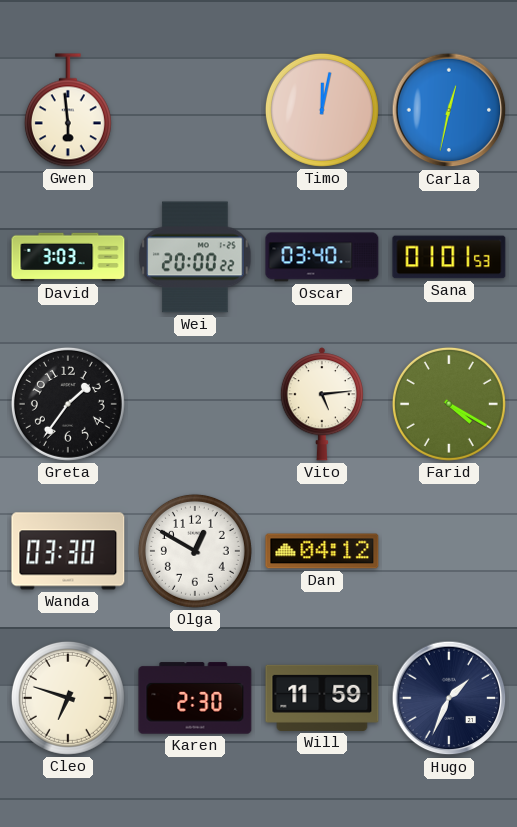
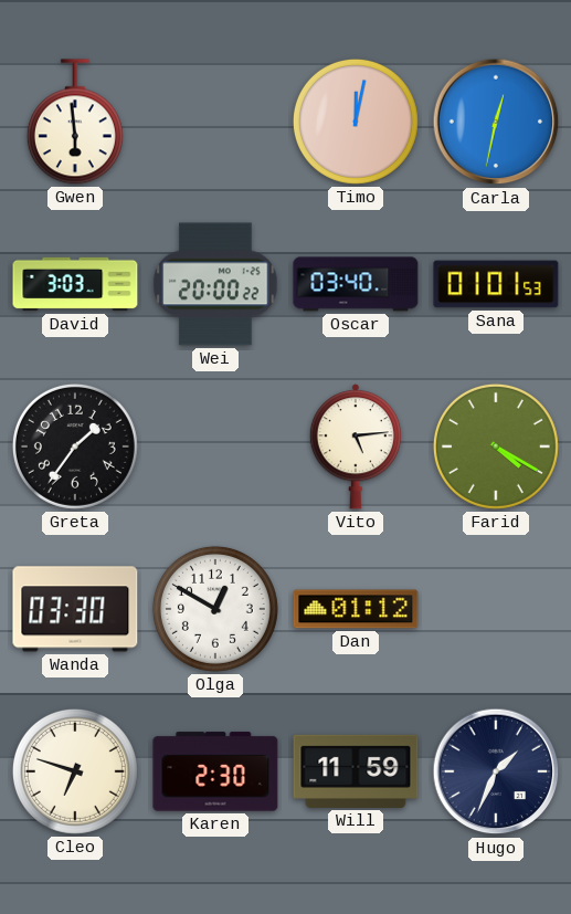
Dan: 04:12 -> 01:12
